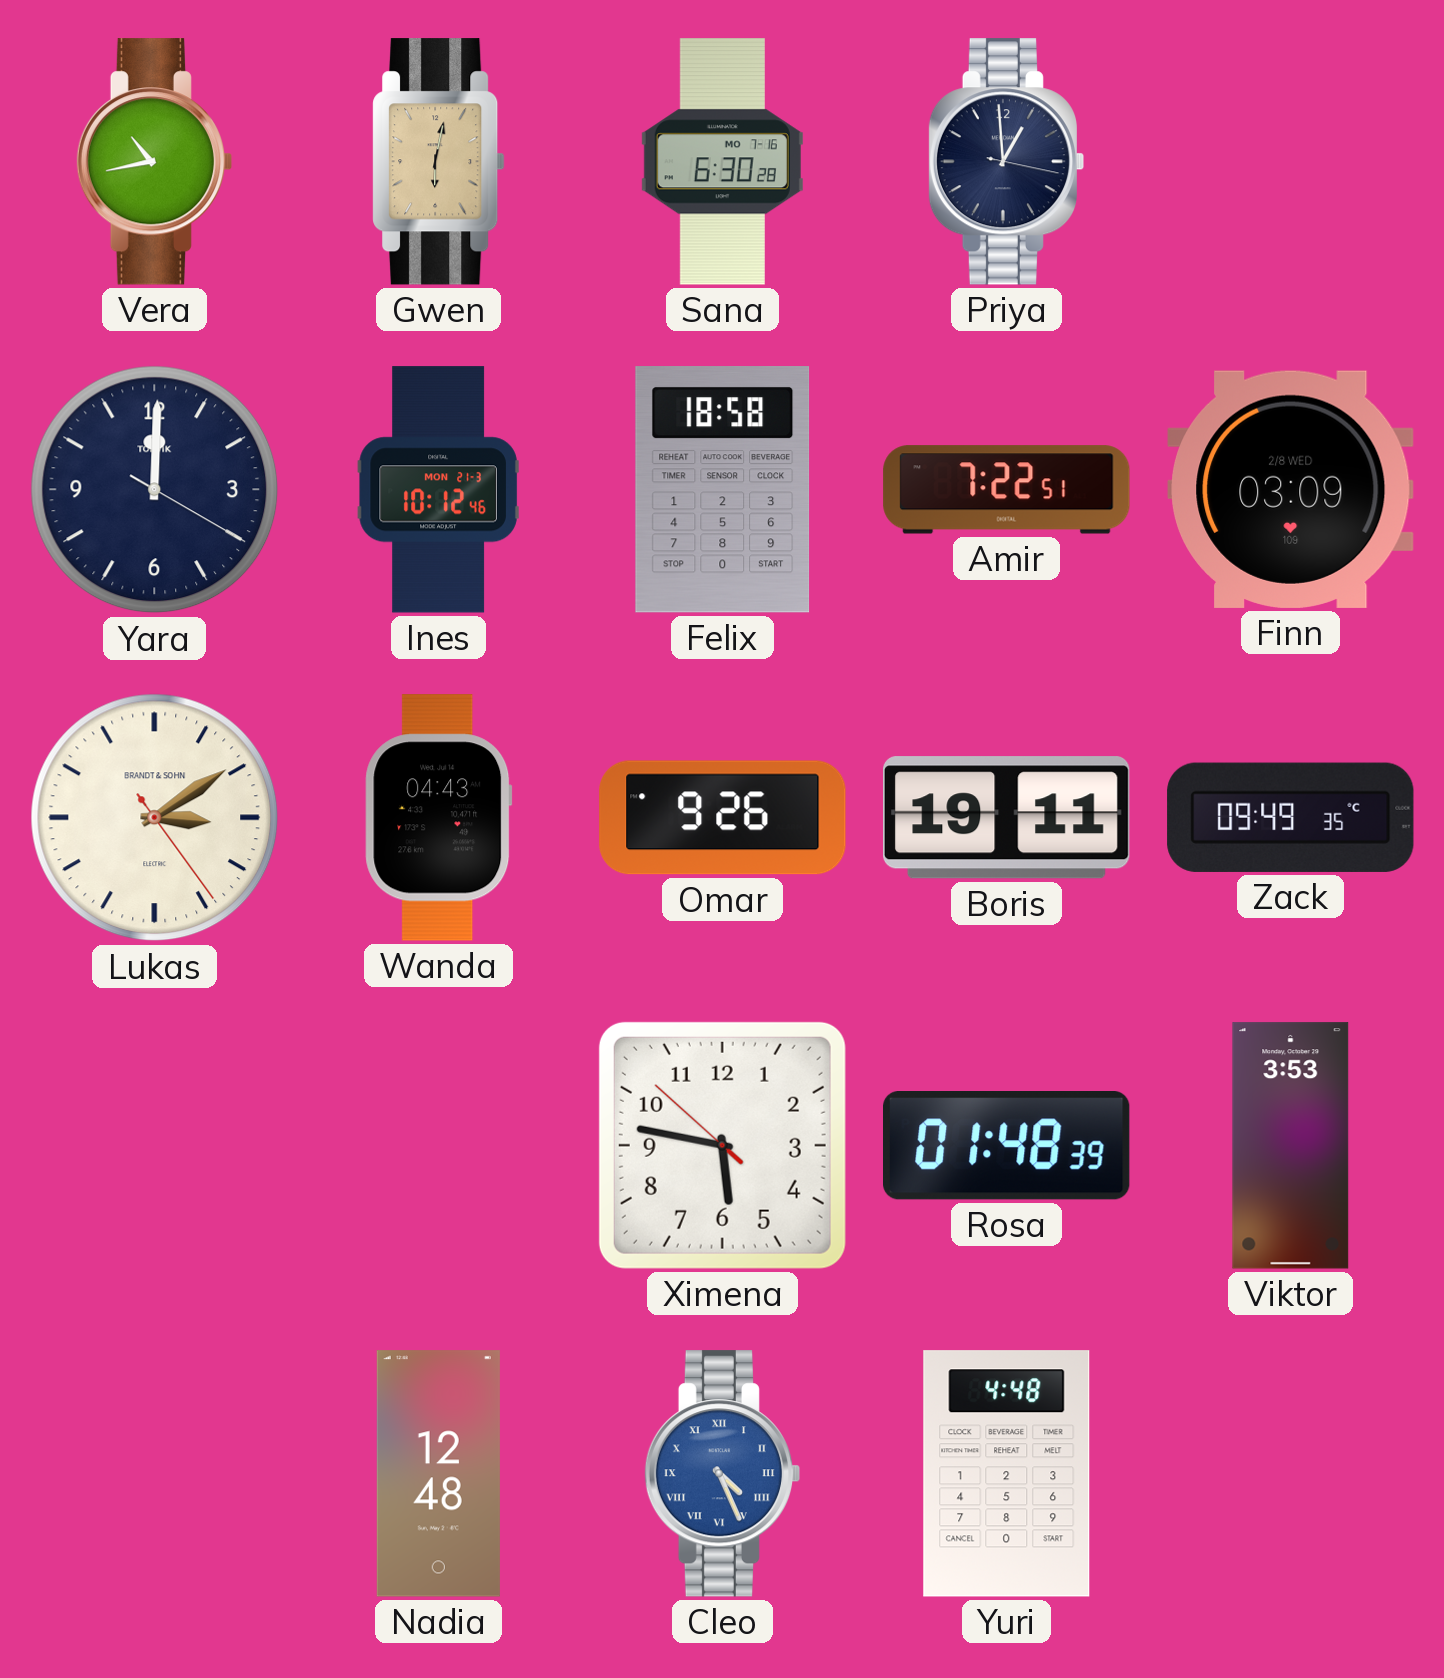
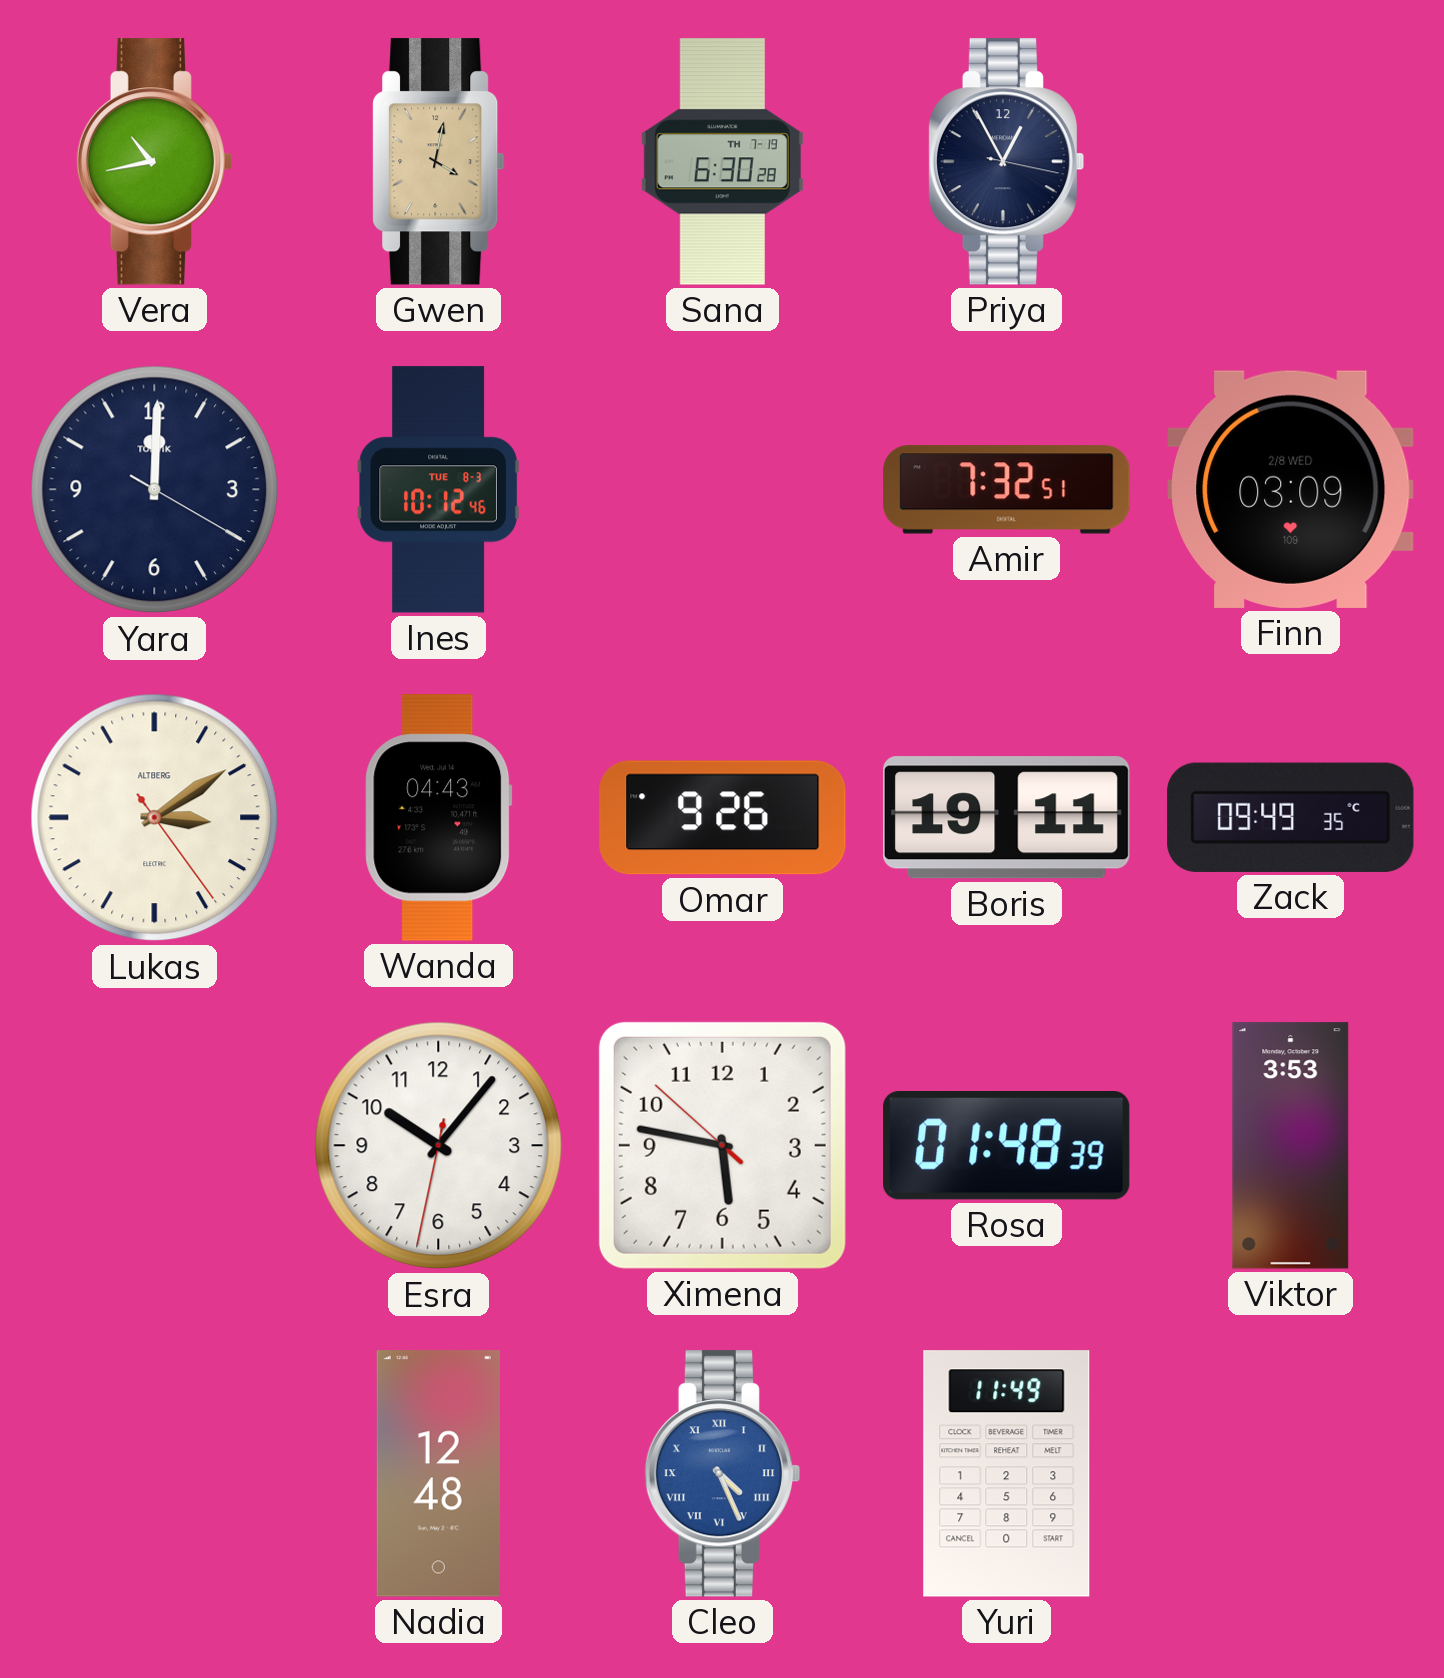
Gwen: 6:02 -> 4:02
Sana date: MO 7-16 -> TH 7-19
Priya: 12:59 -> 12:55
Ines date: MON 21-3 -> TUE 8-3
Felix: 18:58 -> none
Amir: 7:22 -> 7:32
Lukas brand: BRANDT & SOHN -> ALTBERG
Esra: none -> 10:06
Yuri: 4:48 -> 11:49
